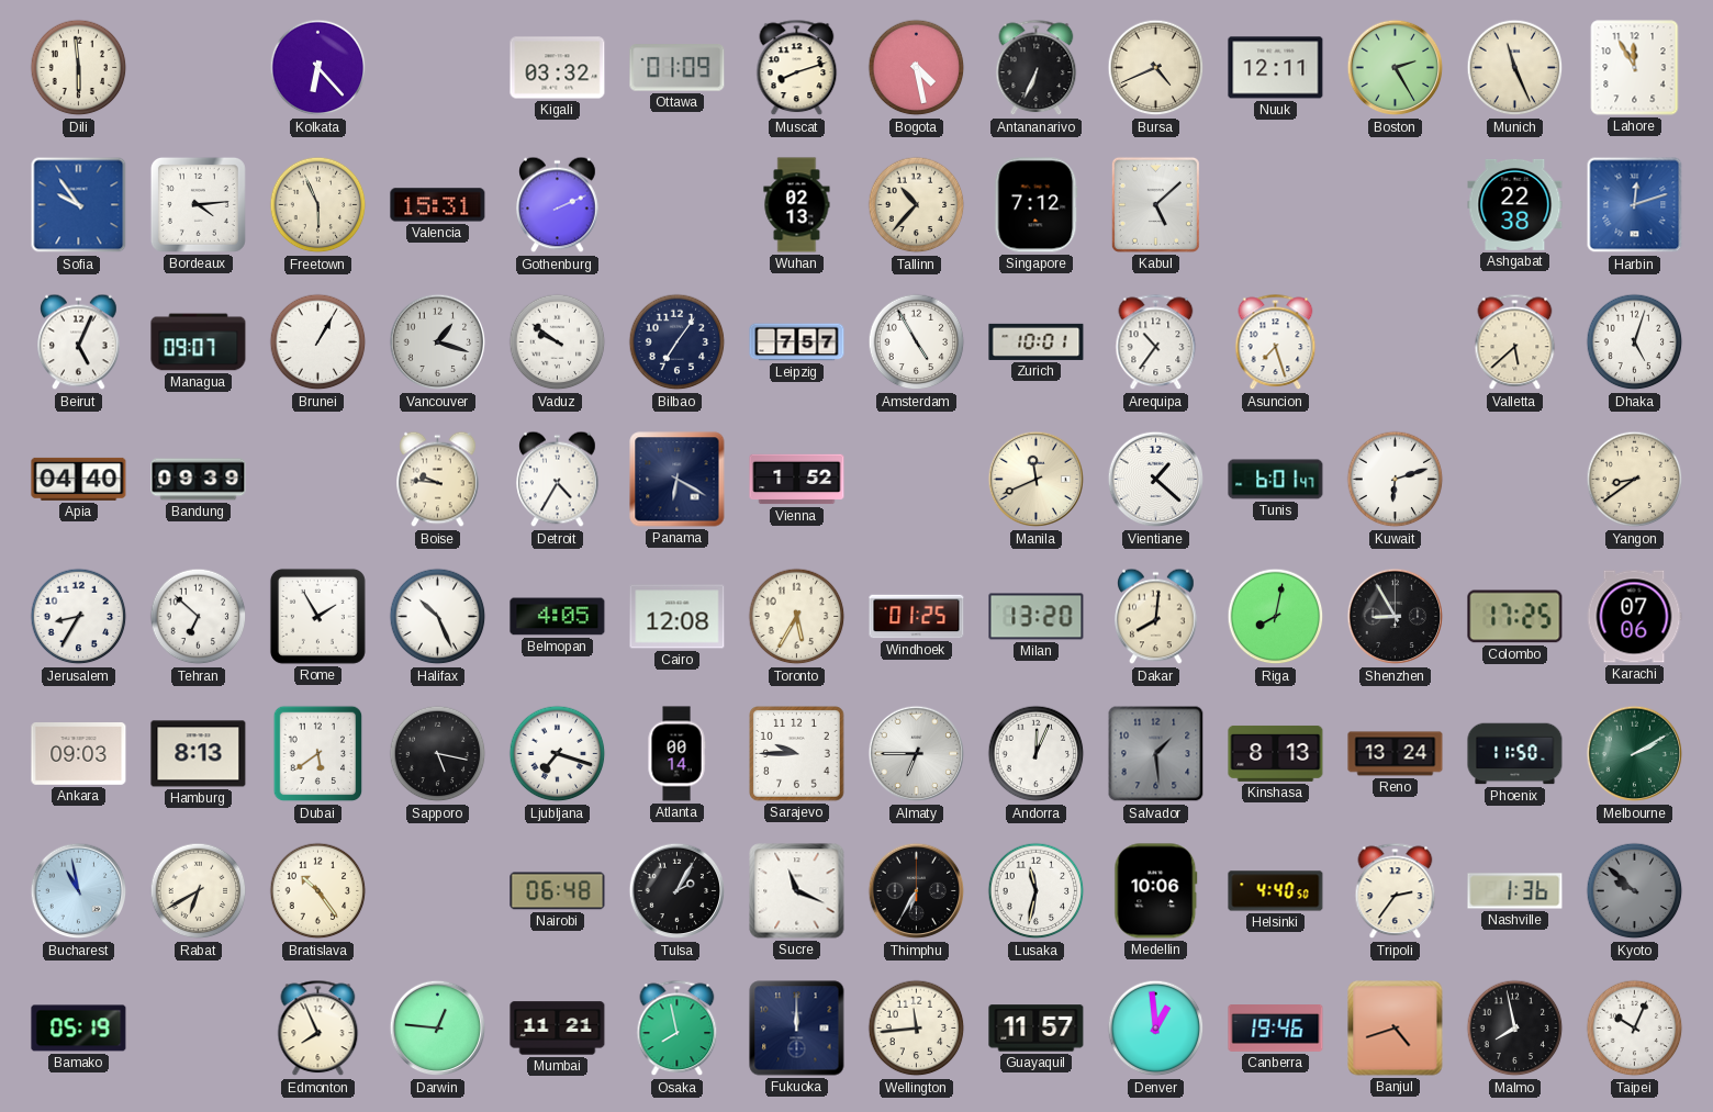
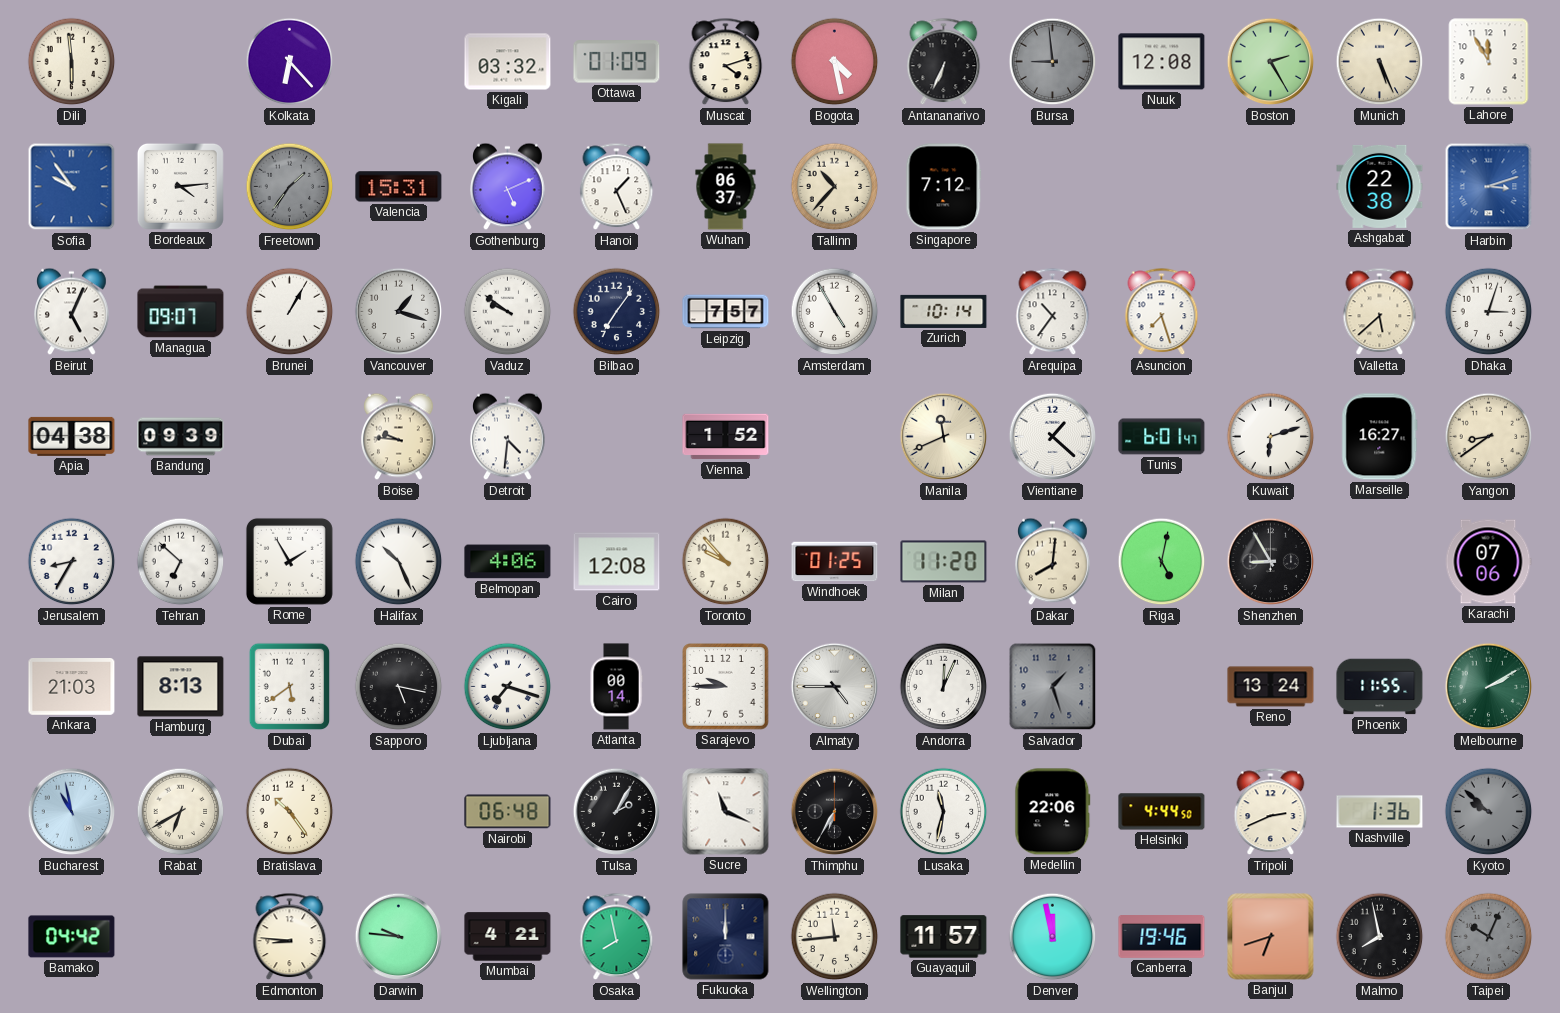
Muscat: 8:12 -> 4:12
Bursa: 4:41 -> 8:59
Bursa dial: cream -> grey
Nuuk: 12:11 -> 12:08
Munich: 11:26 -> 5:26
Freetown: 5:56 -> 1:36
Freetown dial: cream -> grey
Gothenburg: 2:11 -> 5:11
Hanoi: none -> 1:26
Wuhan: 02:13 -> 06:37
Kabul: 5:08 -> none
Harbin: 12:12 -> 3:12
Zurich: 10:01 -> 10:14
Dhaka: 5:03 -> 3:03
Apia: 04:40 -> 04:38
Detroit: 4:35 -> 4:31
Panama: 6:20 -> none
Marseille: none -> 16:27
Belmopan: 4:05 -> 4:06
Toronto: 5:35 -> 9:53
Milan: 13:20 -> 11:20
Riga: 8:02 -> 5:02
Colombo: 17:25 -> none
Ankara: 09:03 -> 21:03
Almaty: 6:45 -> 4:45
Salvador: 1:29 -> 1:27
Kinshasa: 8:13 -> none
Phoenix: 11:50 -> 11:55
Medellin: 10:06 -> 22:06
Helsinki: 4:40 -> 4:44
Tripoli: 2:36 -> 2:41
Bamako: 05:19 -> 04:42
Edmonton: 7:56 -> 8:46
Darwin: 12:46 -> 9:46
Mumbai: 11:21 -> 4:21
Denver: 12:59 -> 11:58
Banjul: 4:42 -> 6:42
Taipei dial: white -> grey
